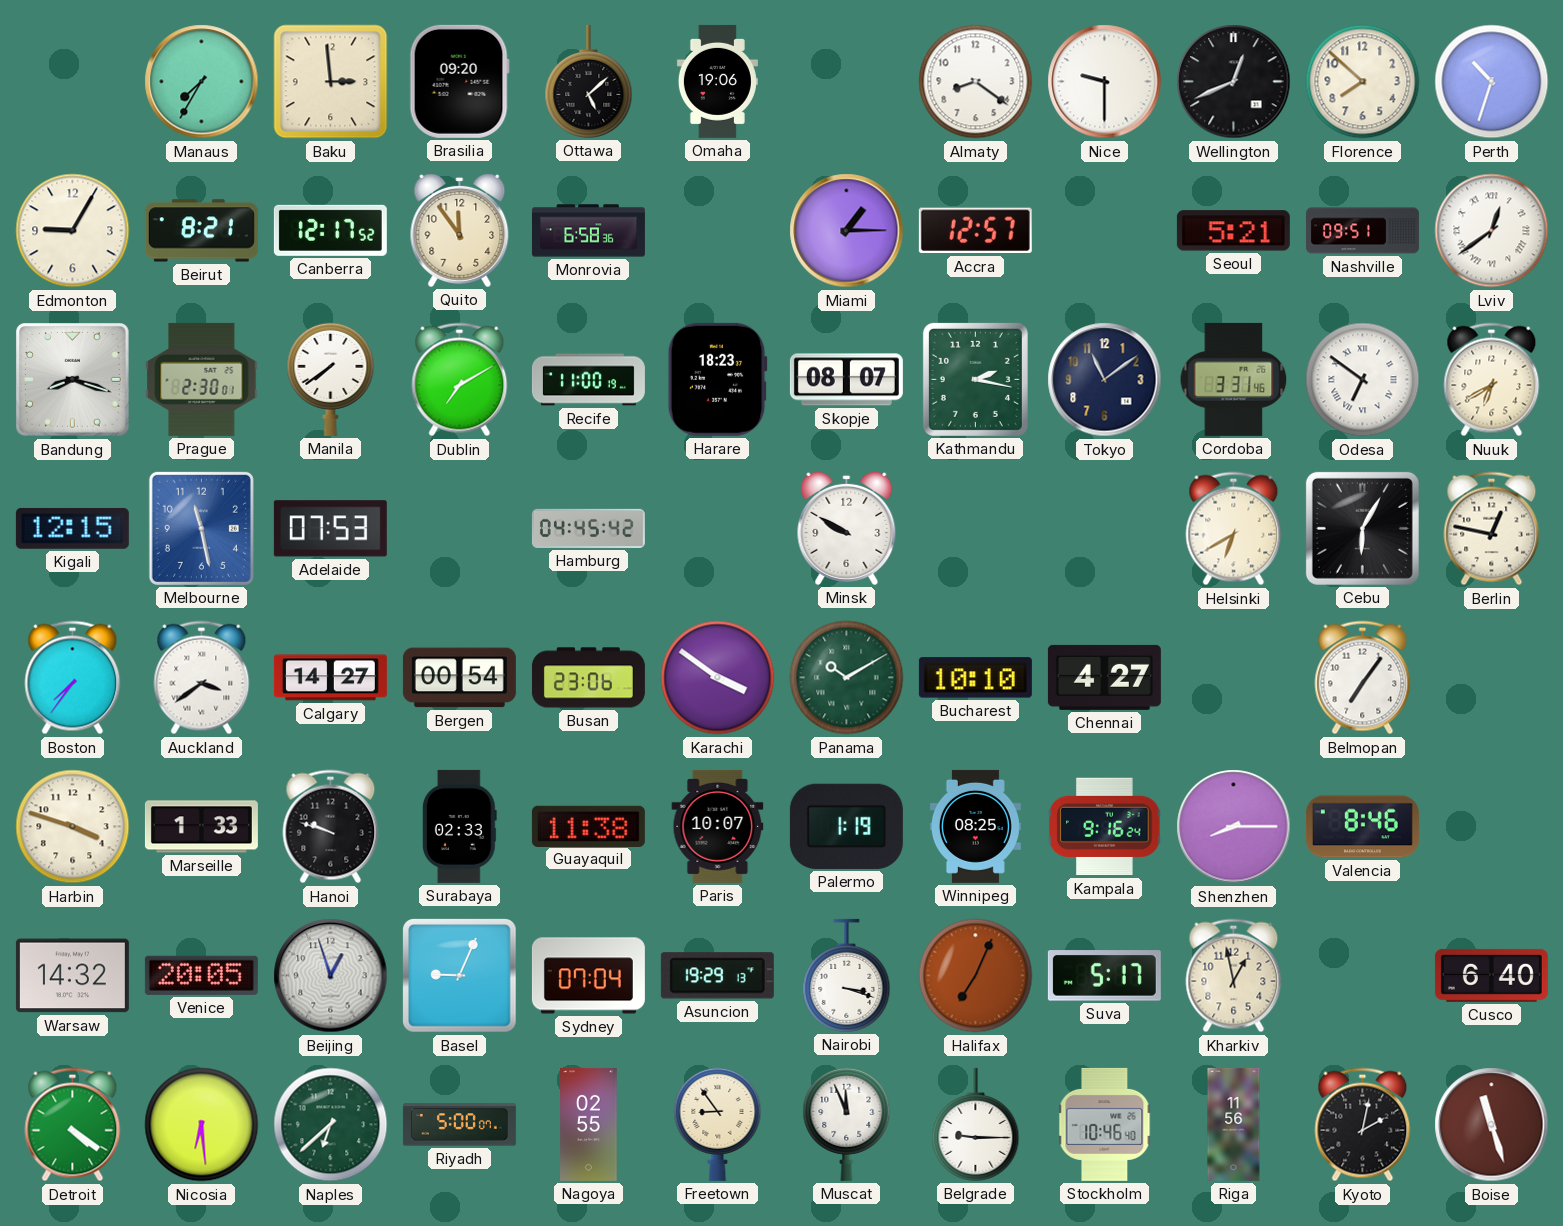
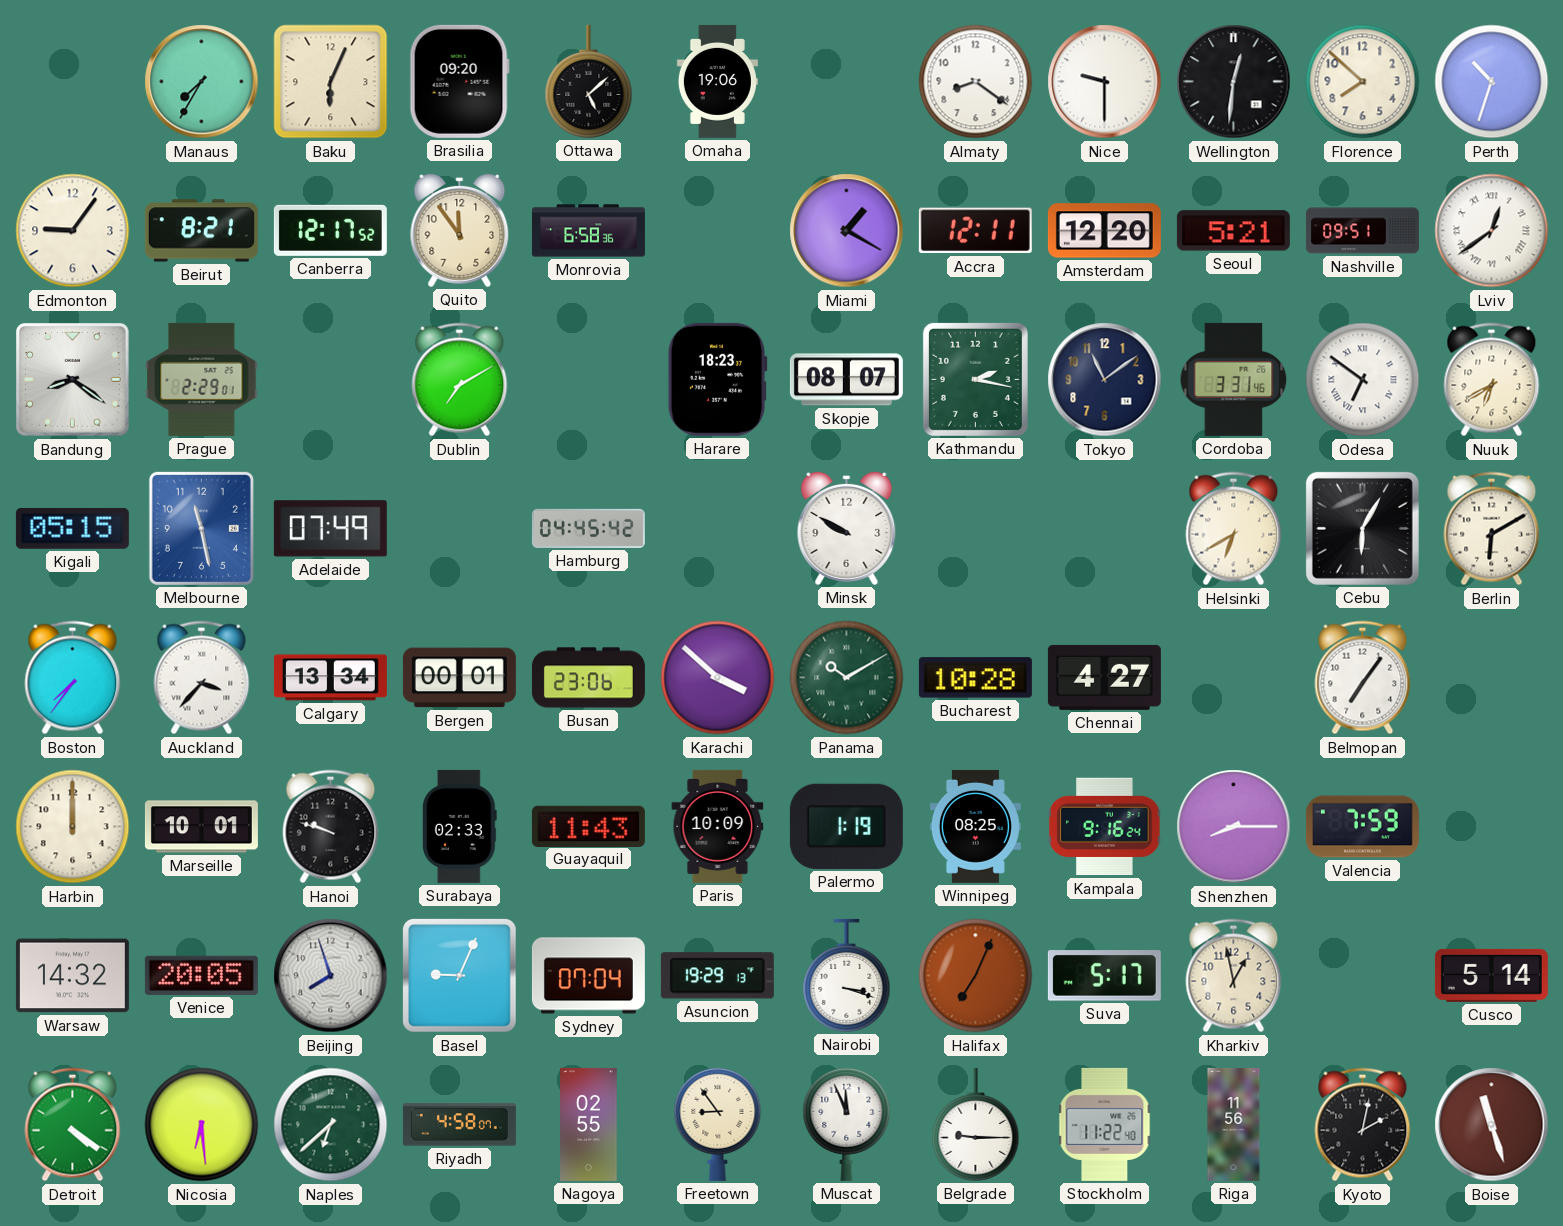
Baku: 2:59 -> 6:04
Wellington: 12:41 -> 12:31
Edmonton: 9:05 -> 9:06
Miami: 1:15 -> 1:20
Accra: 12:57 -> 12:11
Amsterdam: none -> 12:20
Bandung: 8:18 -> 8:21
Prague: 2:30 -> 2:29
Manila: 7:39 -> none
Recife: 11:00 -> none
Kigali: 12:15 -> 05:15
Adelaide: 07:53 -> 07:49
Berlin: 12:47 -> 6:10
Auckland: 3:39 -> 3:37
Calgary: 14:27 -> 13:34
Bergen: 00:54 -> 00:01
Karachi: 3:51 -> 3:52
Bucharest: 10:10 -> 10:28
Harbin: 3:48 -> 12:00
Marseille: 1:33 -> 10:01
Guayaquil: 11:38 -> 11:43
Paris: 10:07 -> 10:09
Valencia: 8:46 -> 7:59
Beijing: 12:57 -> 7:57
Cusco: 6:40 -> 5:14
Riyadh: 5:00 -> 4:58
Stockholm: 10:46 -> 11:22
